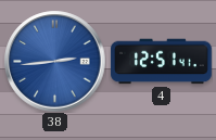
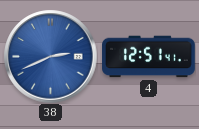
38: 2:44 -> 2:41
